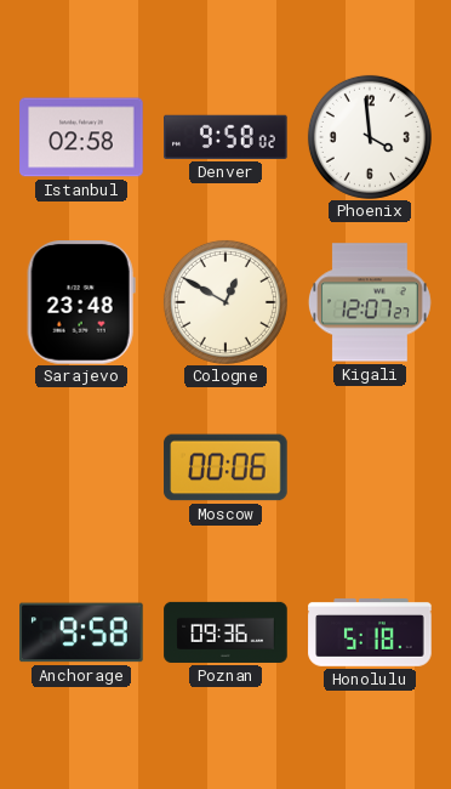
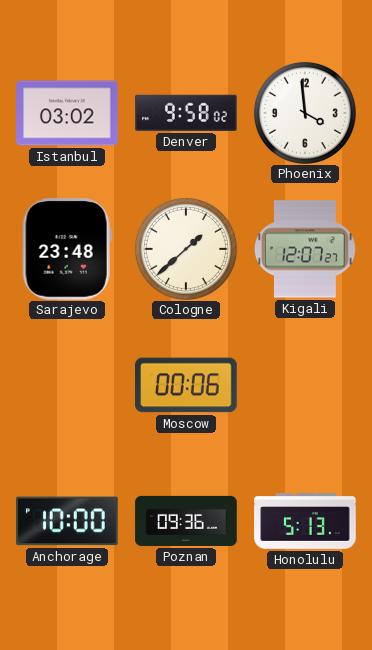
Istanbul: 02:58 -> 03:02
Cologne: 12:50 -> 1:38
Anchorage: 9:58 -> 10:00
Honolulu: 5:18 -> 5:13
